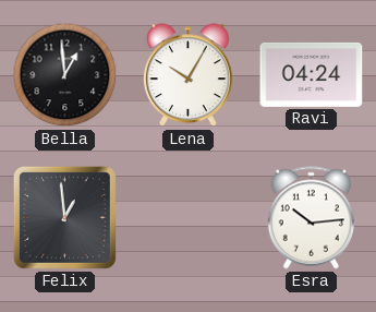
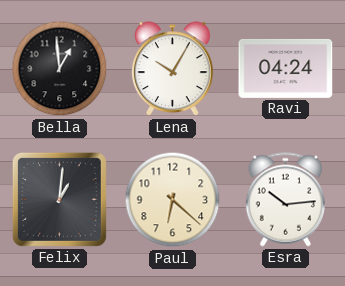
Felix: 12:59 -> 1:01
Paul: none -> 6:22
